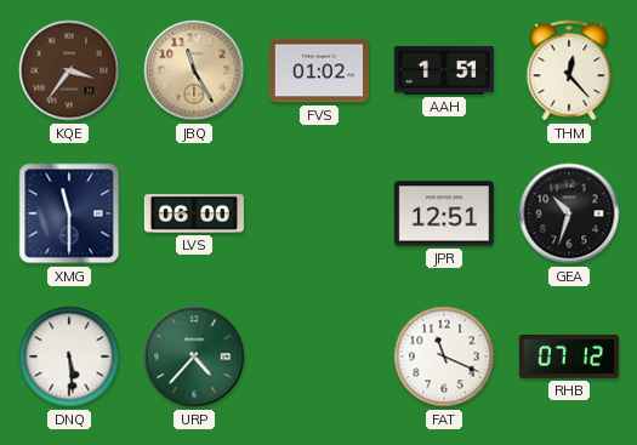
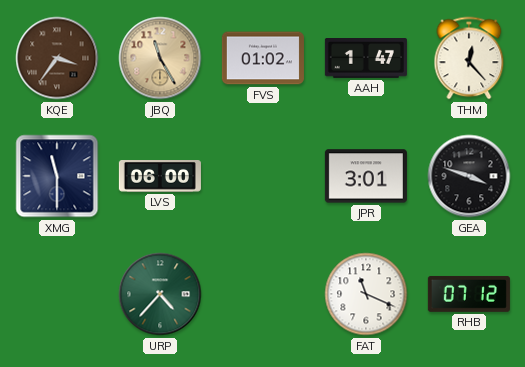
AAH: 1:51 -> 1:47
JPR: 12:51 -> 3:01
GEA: 10:33 -> 3:48
DNQ: 5:29 -> none
